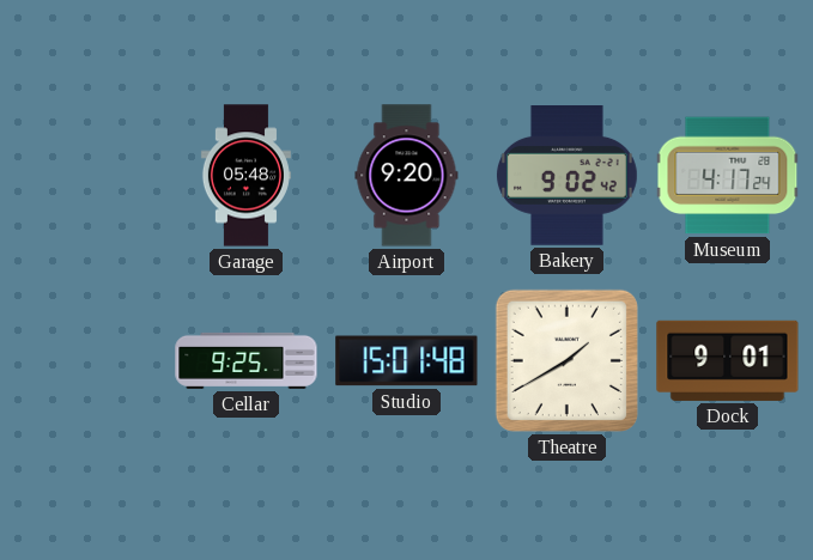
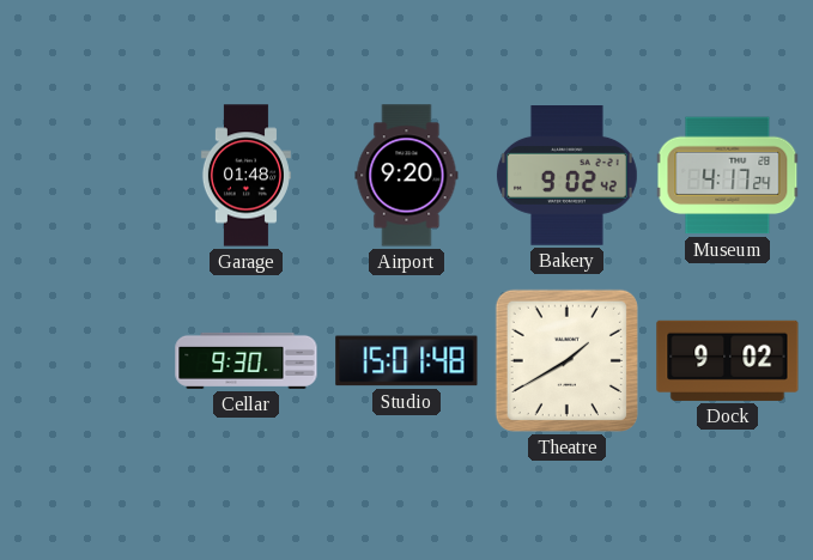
Garage: 05:48 -> 01:48
Cellar: 9:25 -> 9:30
Dock: 9:01 -> 9:02
